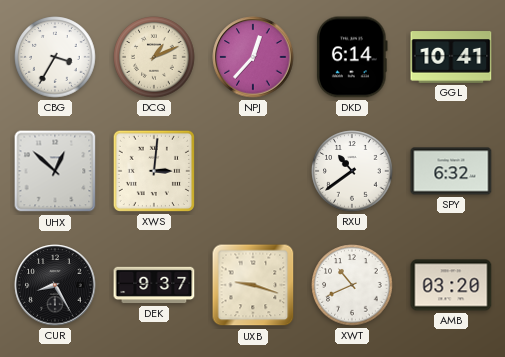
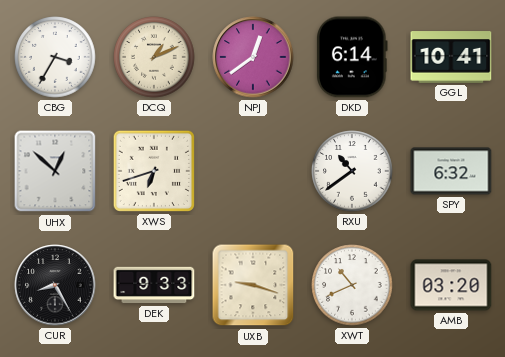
NPJ: 12:37 -> 12:39
XWS: 3:01 -> 6:42
DEK: 9:37 -> 9:33
